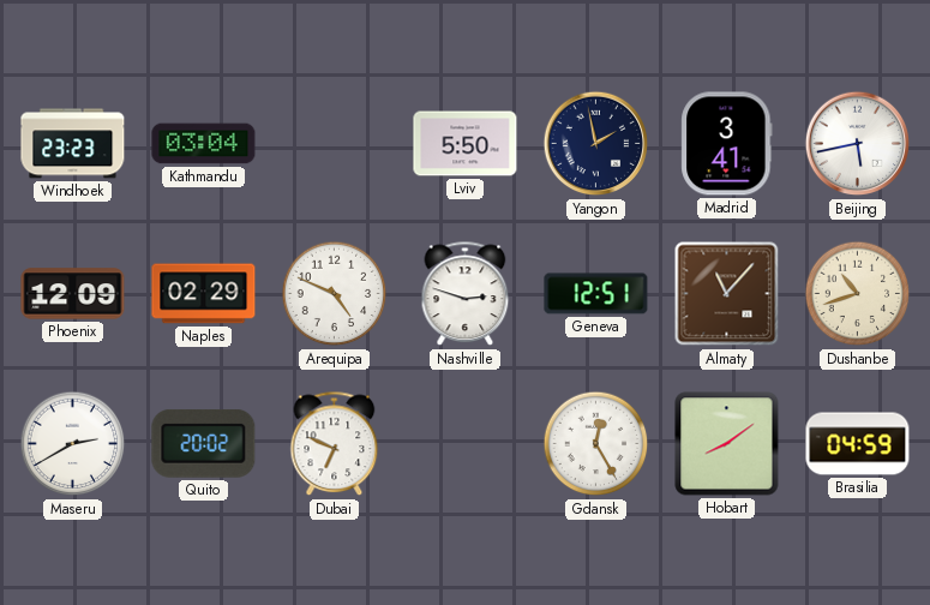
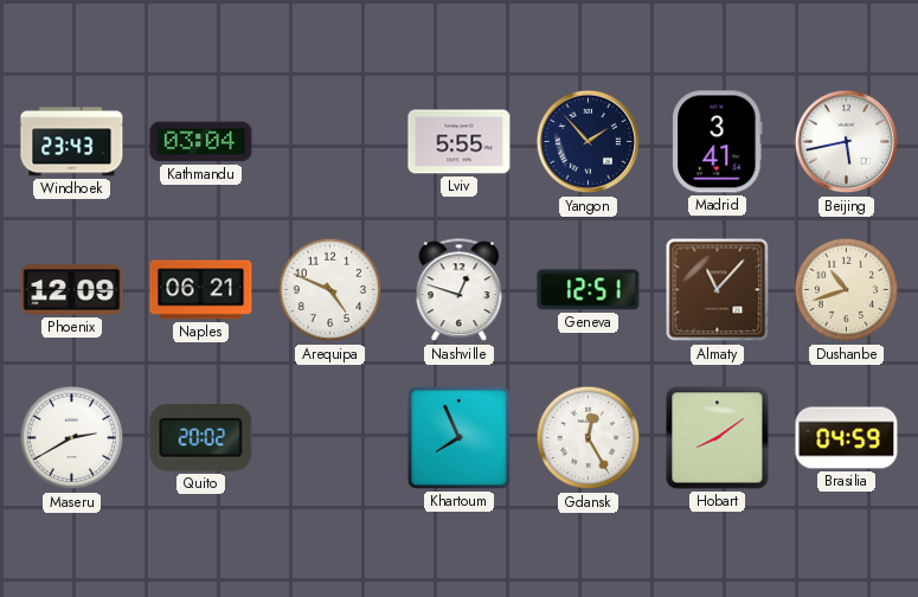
Windhoek: 23:23 -> 23:43
Lviv: 5:50 -> 5:55
Yangon: 1:58 -> 1:53
Naples: 02:29 -> 06:21
Nashville: 2:48 -> 12:48
Dubai: 6:49 -> none
Khartoum: none -> 7:56
